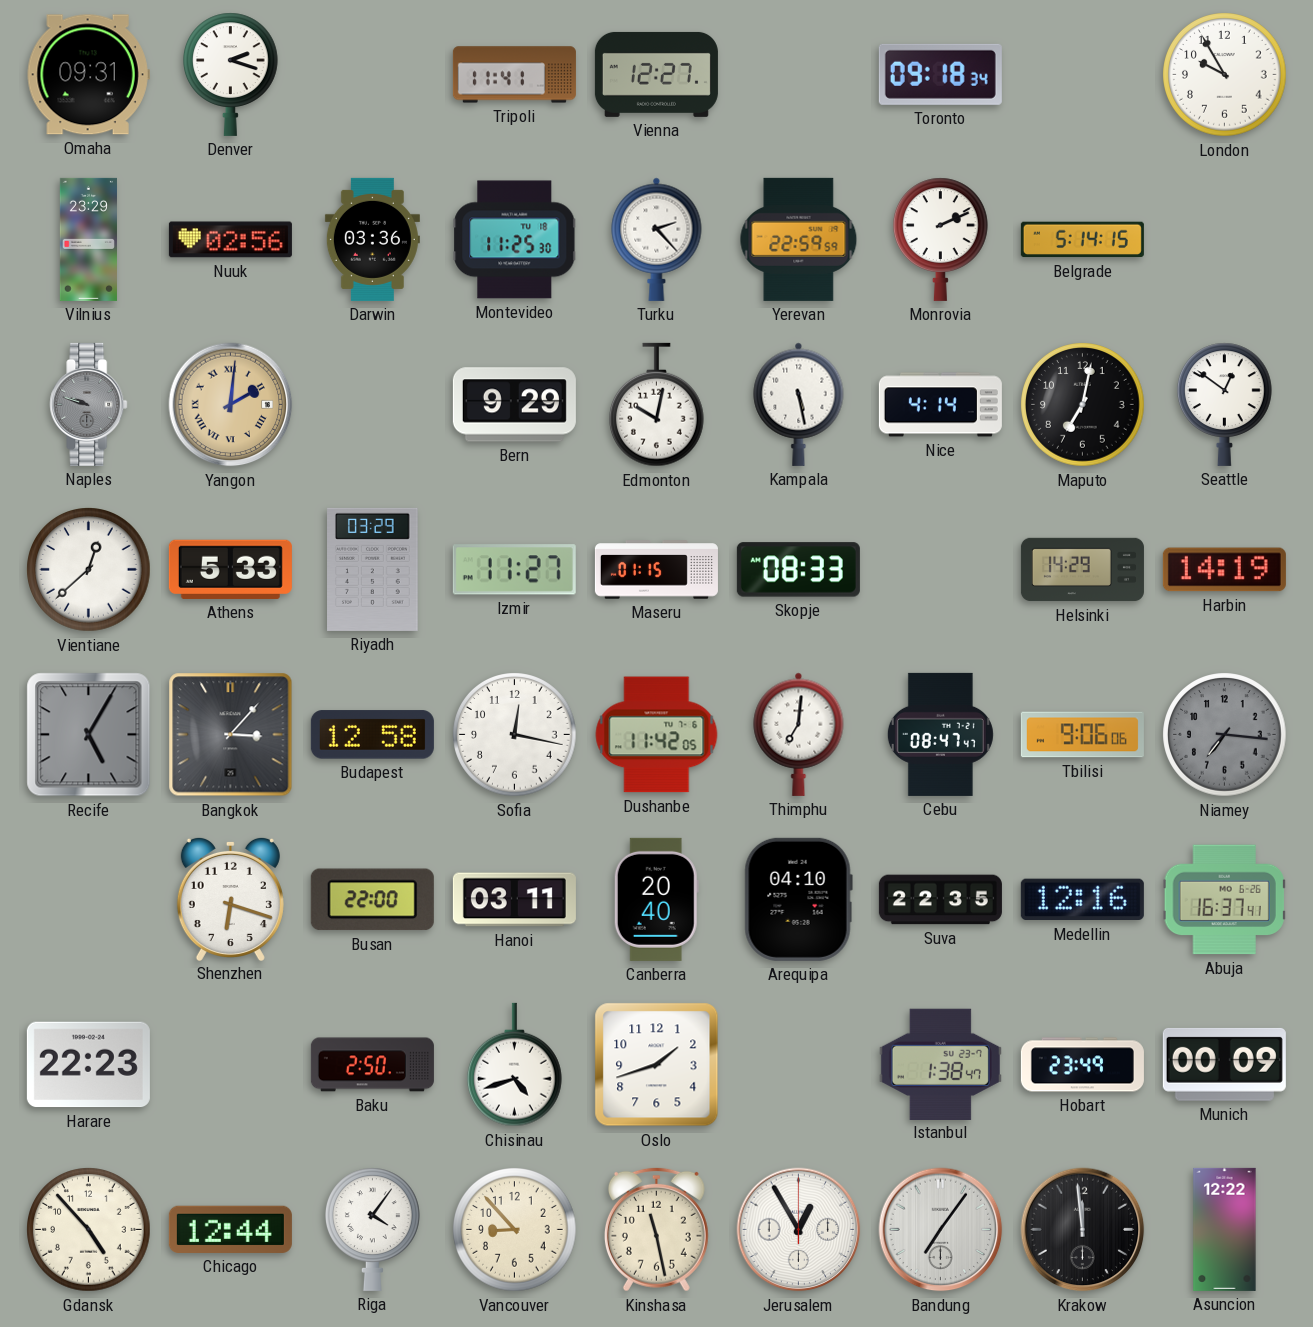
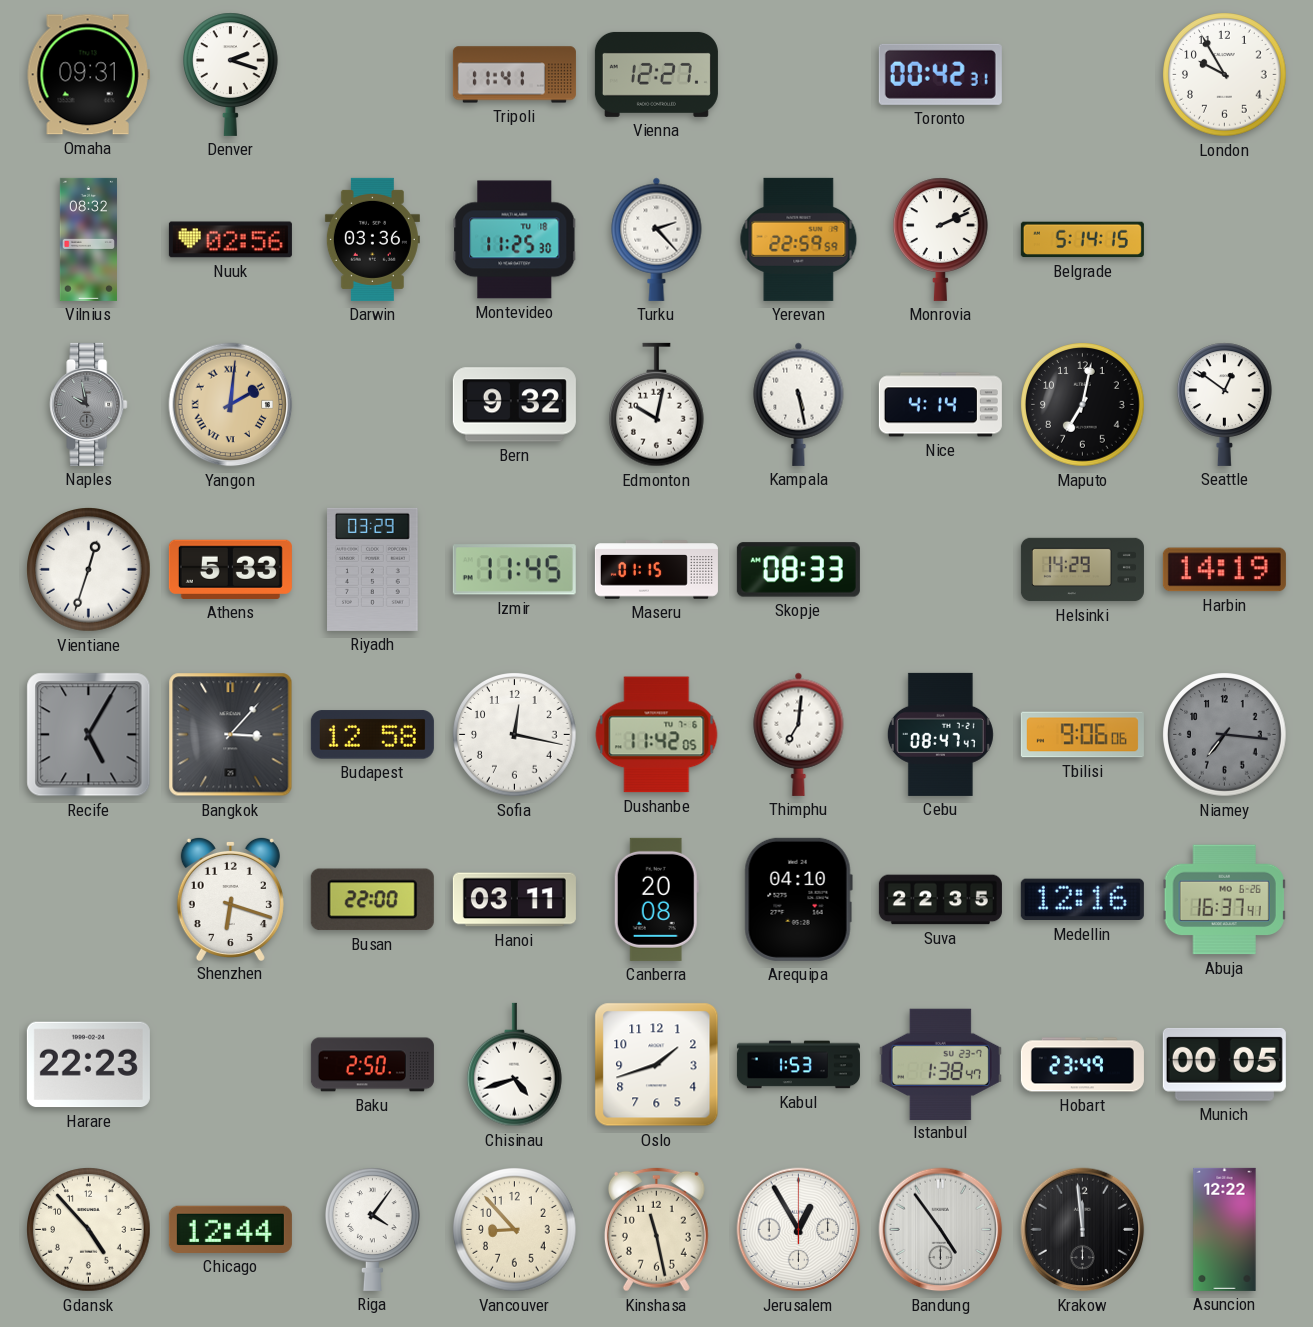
Toronto: 09:18 -> 00:42
Vilnius: 23:29 -> 08:32
Naples: 9:48 -> 9:58
Bern: 9:29 -> 9:32
Vientiane: 12:38 -> 12:33
Izmir: 11:27 -> 11:45
Canberra: 20:40 -> 20:08
Kabul: none -> 1:53
Munich: 00:09 -> 00:05
Bandung: 7:06 -> 4:54
